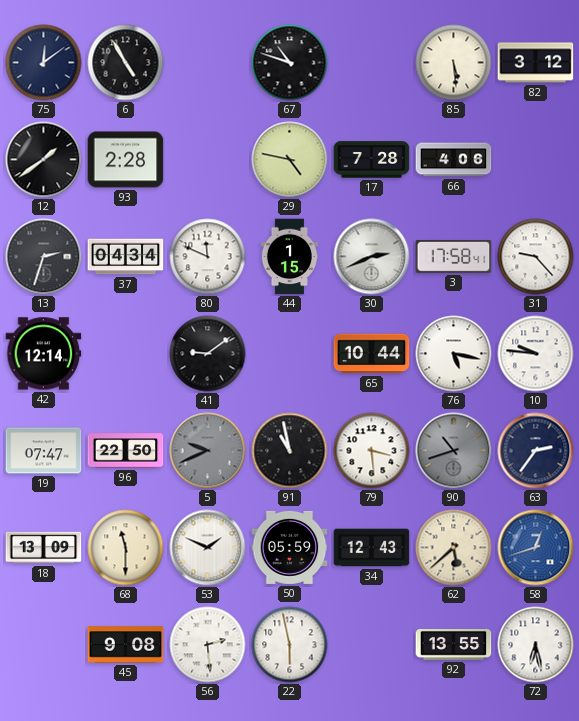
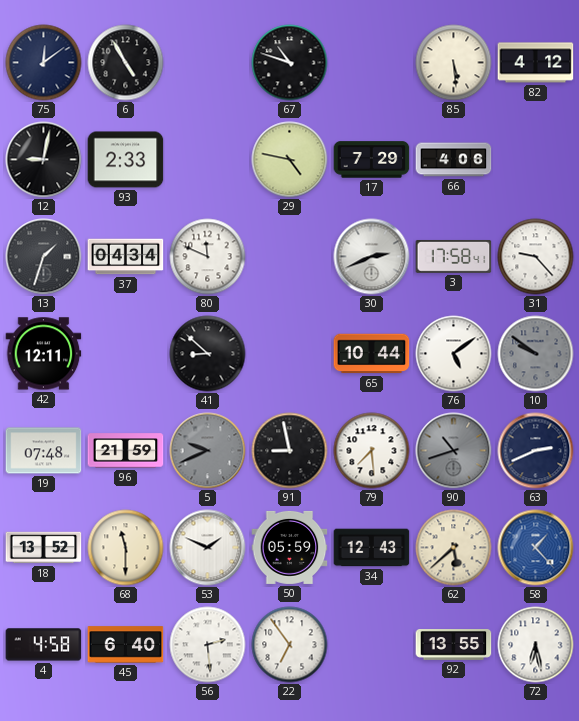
82: 3:12 -> 4:12
12: 1:39 -> 9:02
93: 2:28 -> 2:33
17: 7:28 -> 7:29
13: 2:33 -> 1:33
44: 1:15 -> none
42: 12:14 -> 12:11
41: 9:09 -> 8:52
76: 5:17 -> 5:09
10: 9:46 -> 9:51
10 dial: white -> grey
19: 07:47 -> 07:48
96: 22:50 -> 21:59
91: 10:58 -> 8:58
79: 3:29 -> 7:29
63: 2:36 -> 2:41
18: 13:09 -> 13:52
58: 12:42 -> 1:23
4: none -> 4:58
45: 9:08 -> 6:40
22: 5:58 -> 6:54
